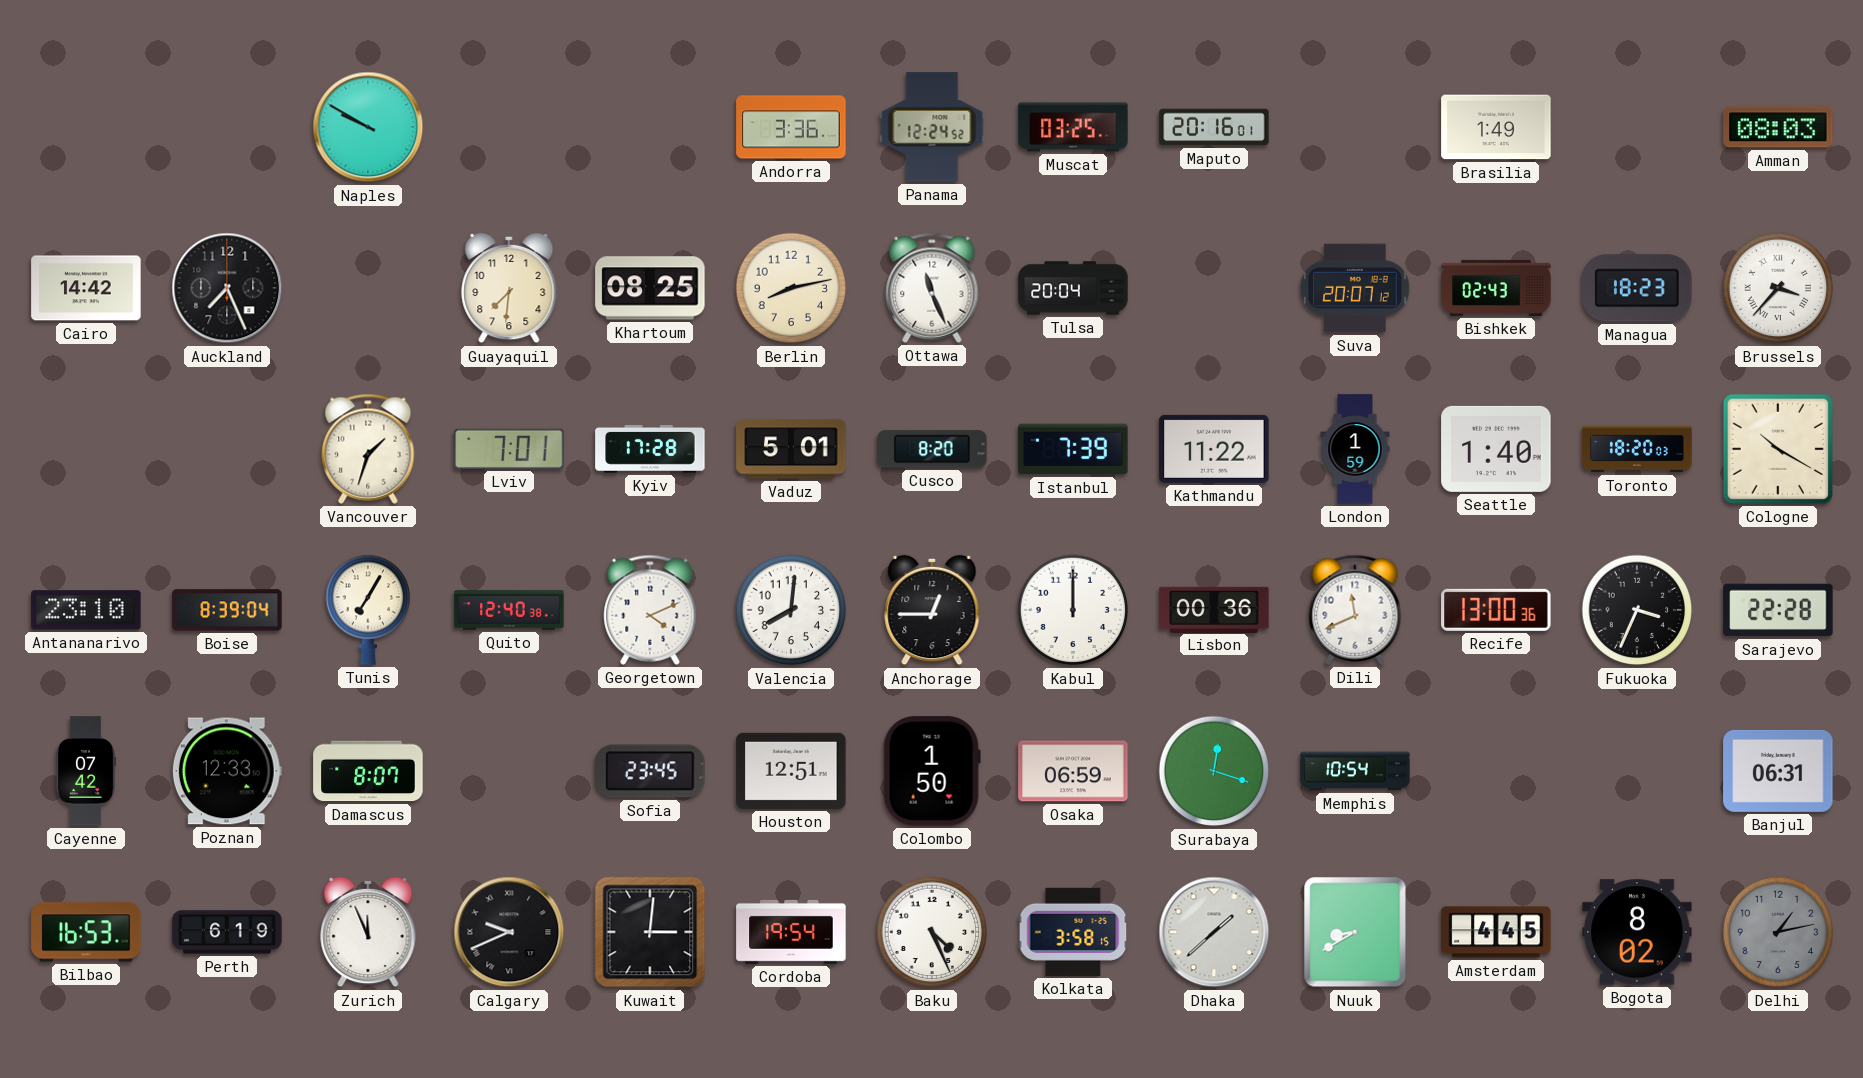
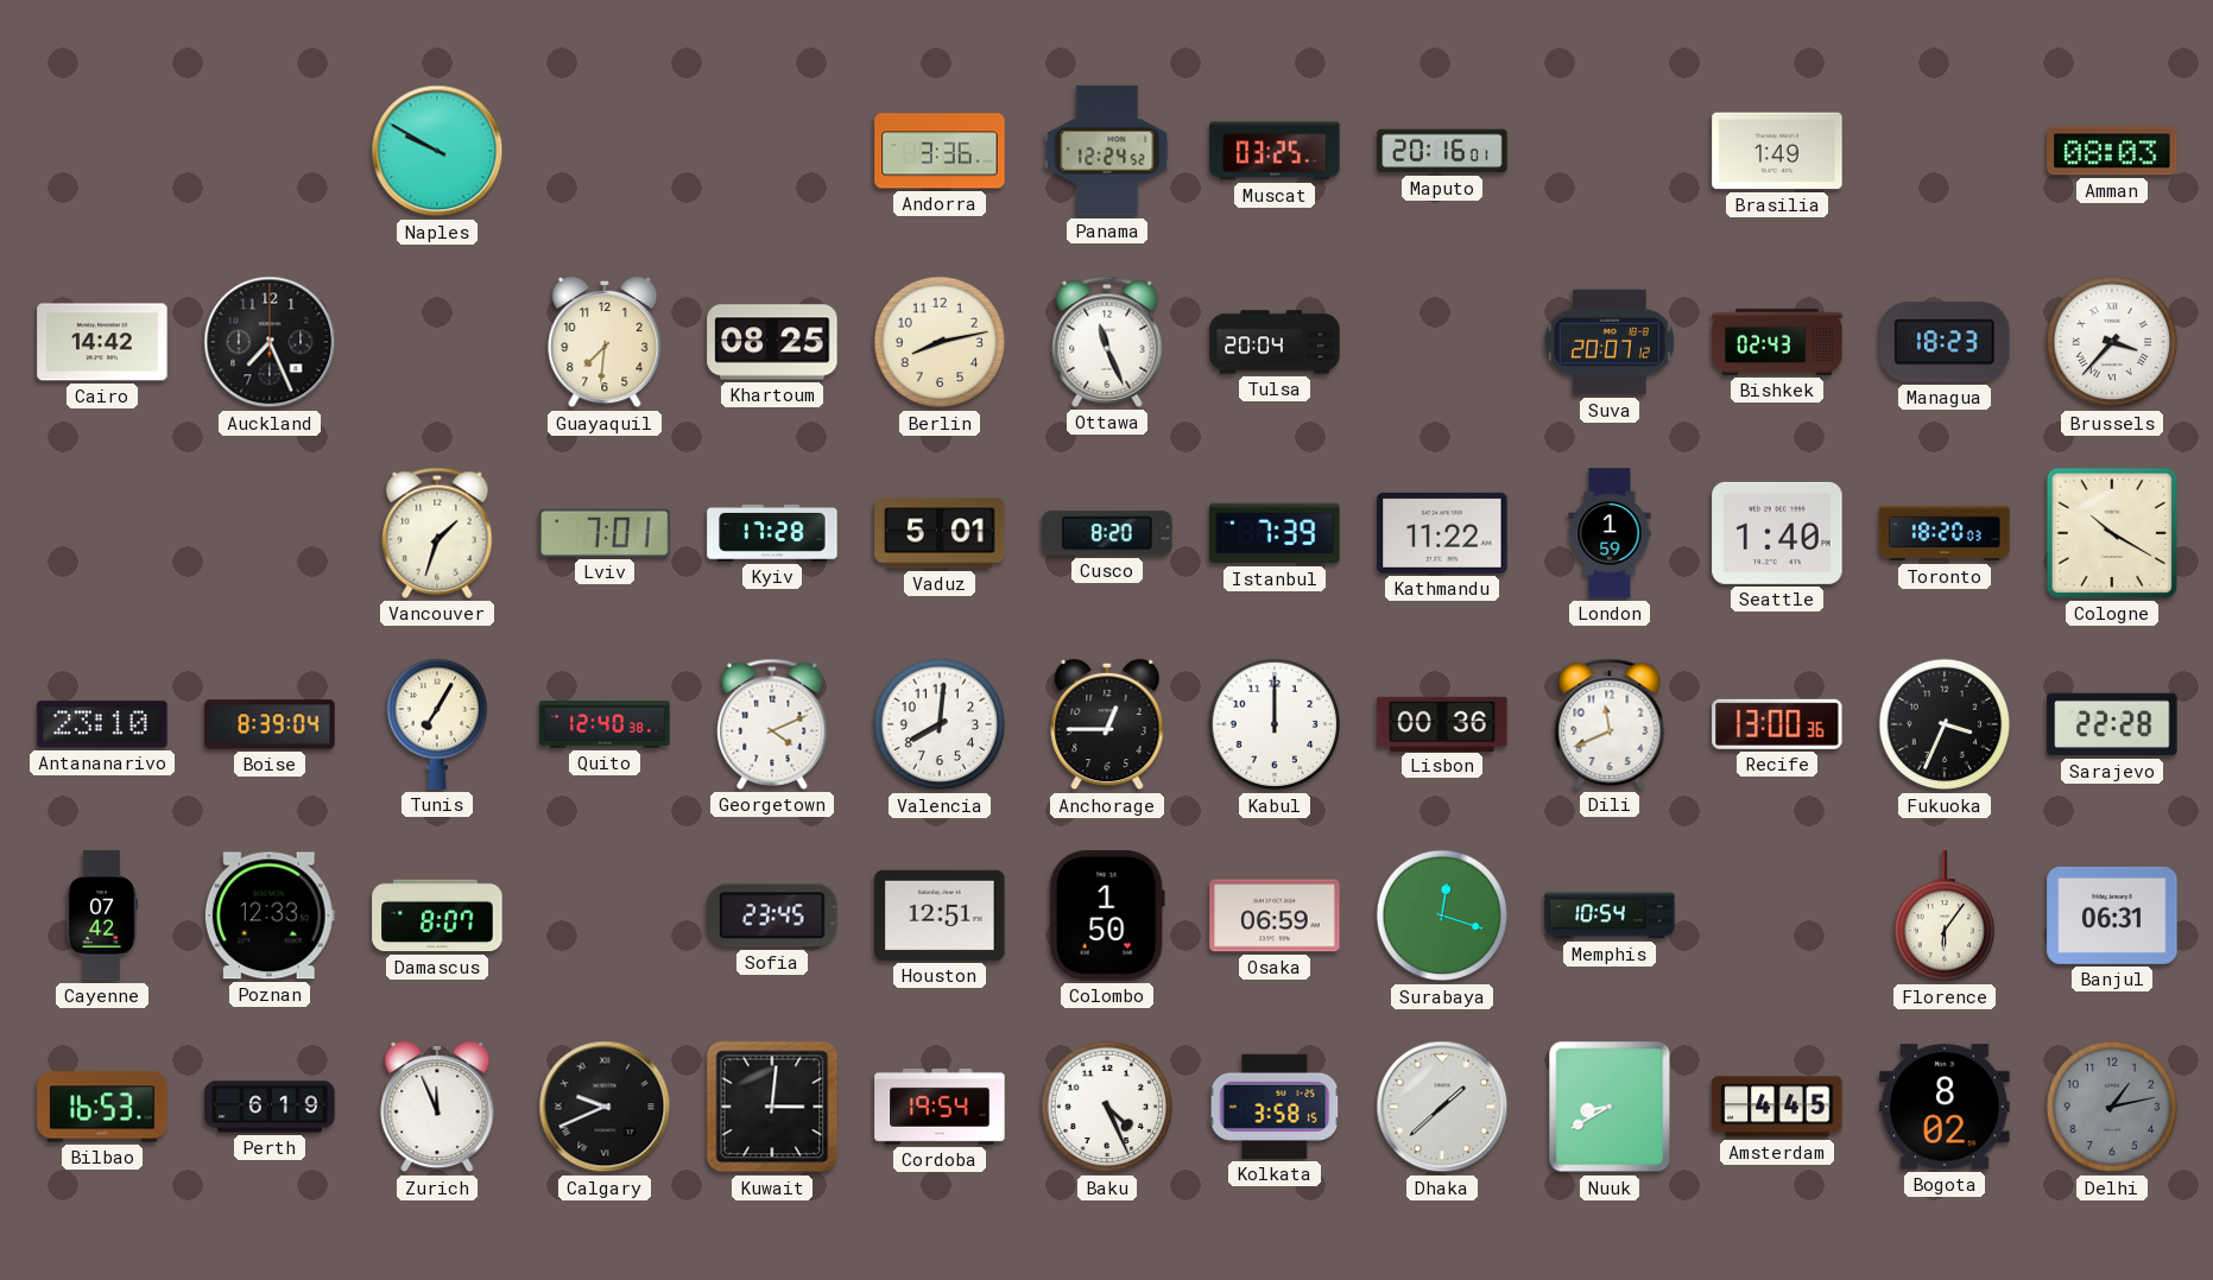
Florence: none -> 6:06
